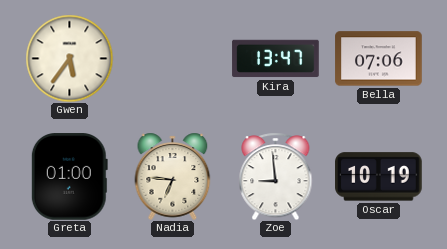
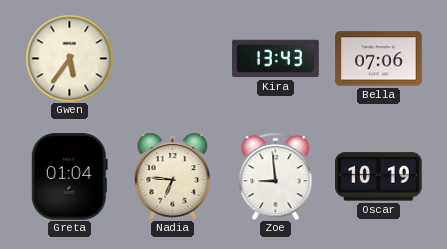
Kira: 13:47 -> 13:43
Greta: 01:00 -> 01:04
